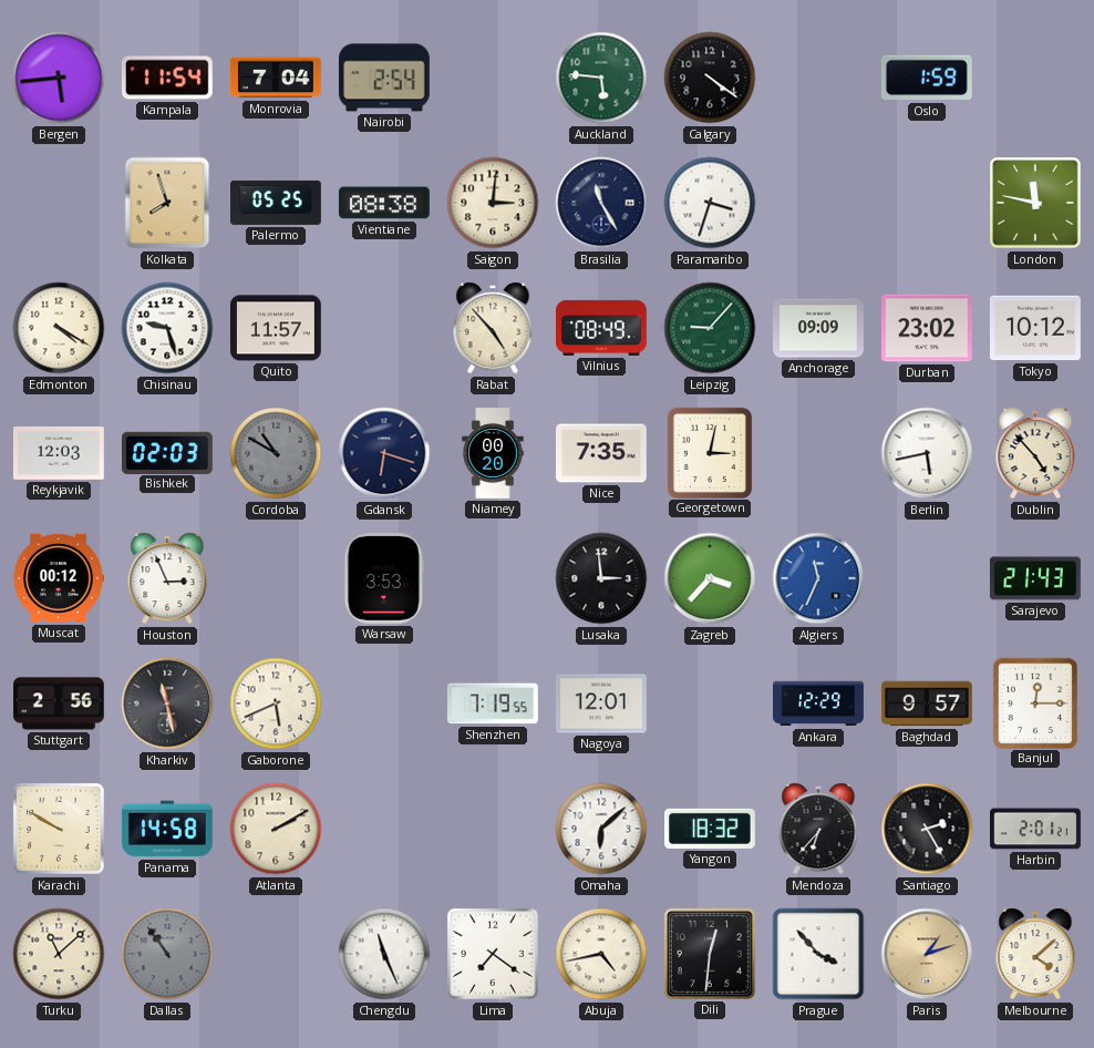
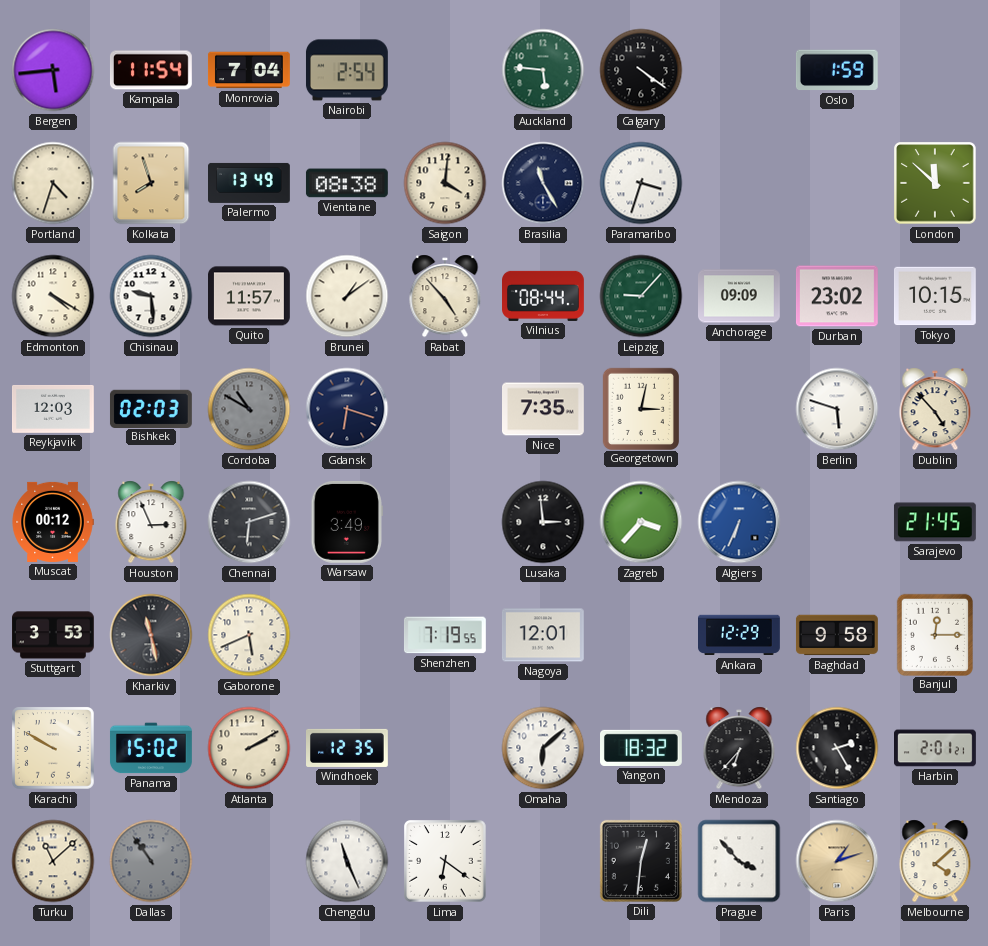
Portland: none -> 4:33
Palermo: 05:25 -> 13:49
Saigon: 3:01 -> 4:01
London: 11:47 -> 11:52
Chisinau: 9:27 -> 9:29
Brunei: none -> 1:09
Vilnius: 08:49 -> 08:44
Tokyo: 10:12 -> 10:15
Niamey: 00:20 -> none
Berlin: 5:43 -> 5:48
Chennai: none -> 6:12
Warsaw: 3:53 -> 3:49
Algiers: 11:34 -> 6:34
Sarajevo: 21:43 -> 21:45
Stuttgart: 2:56 -> 3:53
Baghdad: 9:57 -> 9:58
Panama: 14:58 -> 15:02
Windhoek: none -> 12:35
Lima: 7:21 -> 6:21
Abuja: 4:43 -> none
